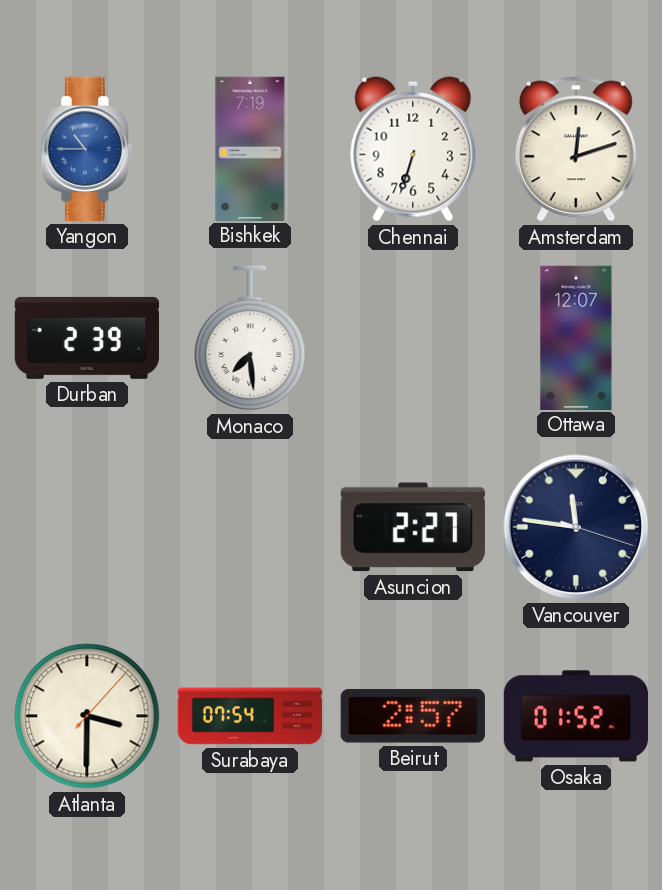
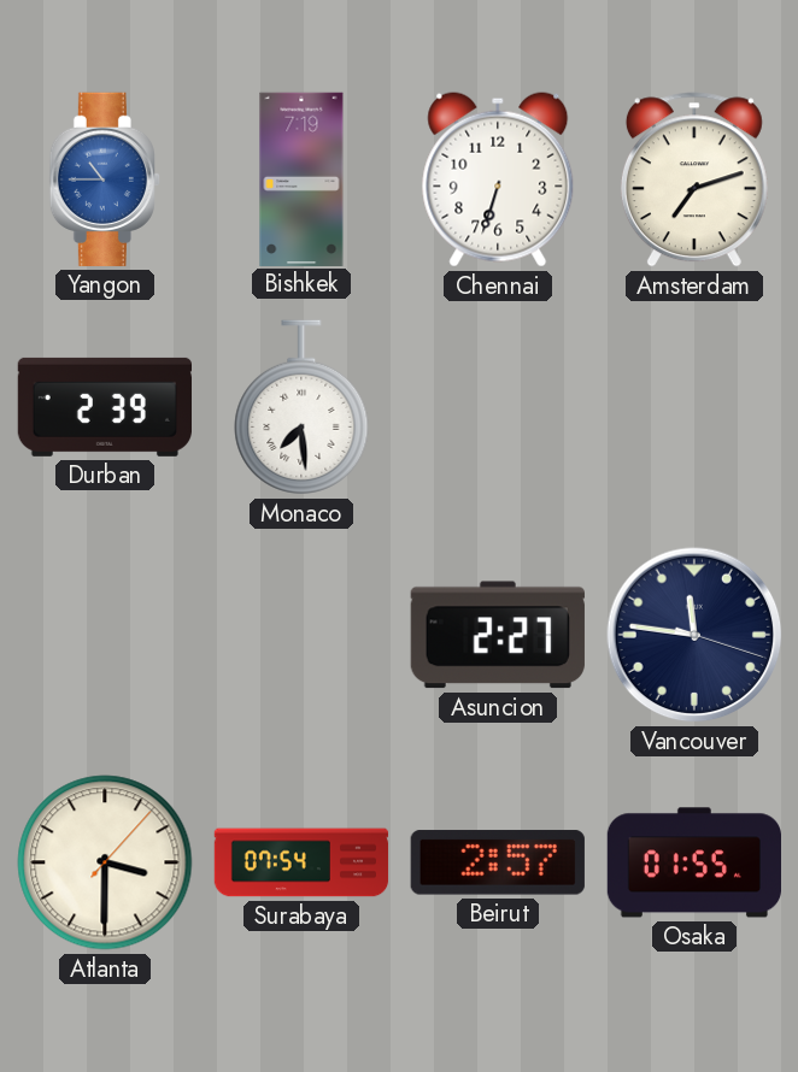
Amsterdam: 12:12 -> 7:12
Ottawa: 12:07 -> none
Osaka: 01:52 -> 01:55
